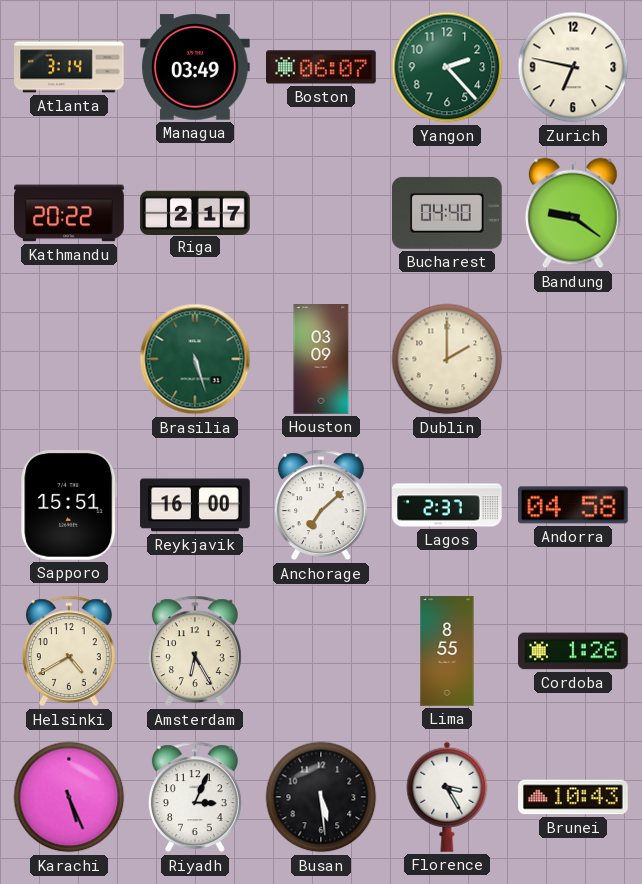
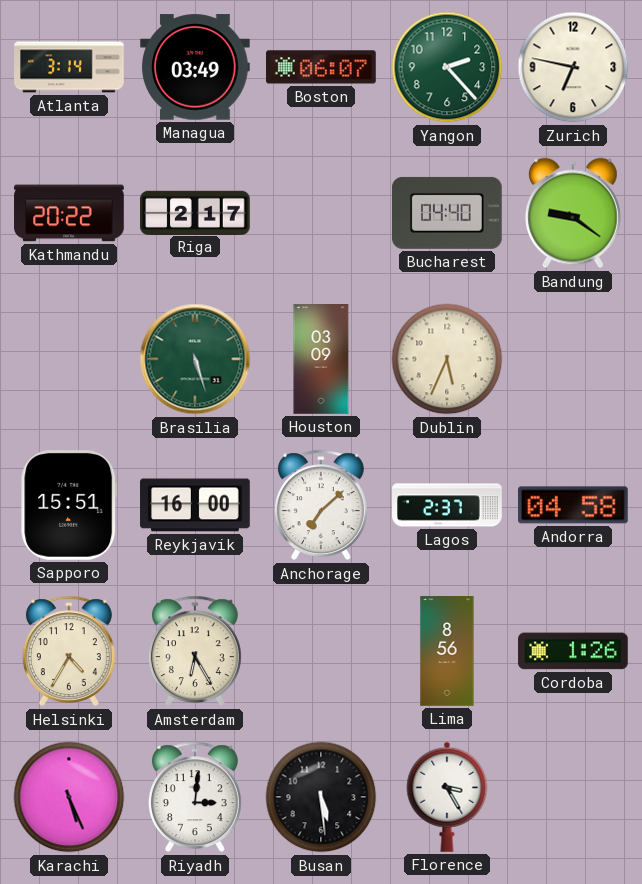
Dublin: 2:00 -> 5:34
Helsinki: 4:40 -> 4:35
Lima: 8:55 -> 8:56
Riyadh: 3:04 -> 3:01
Brunei: 10:43 -> none
